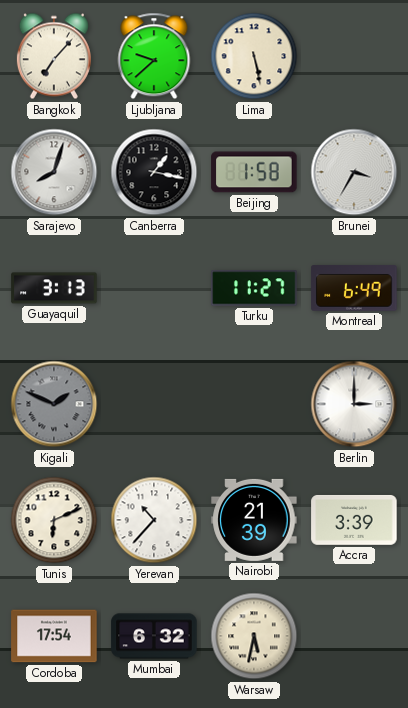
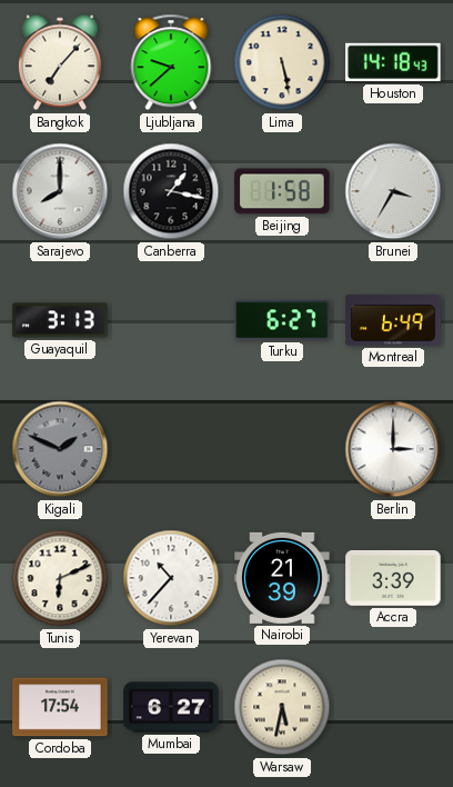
Houston: none -> 14:18
Sarajevo: 8:03 -> 8:00
Turku: 11:27 -> 6:27
Mumbai: 6:32 -> 6:27
